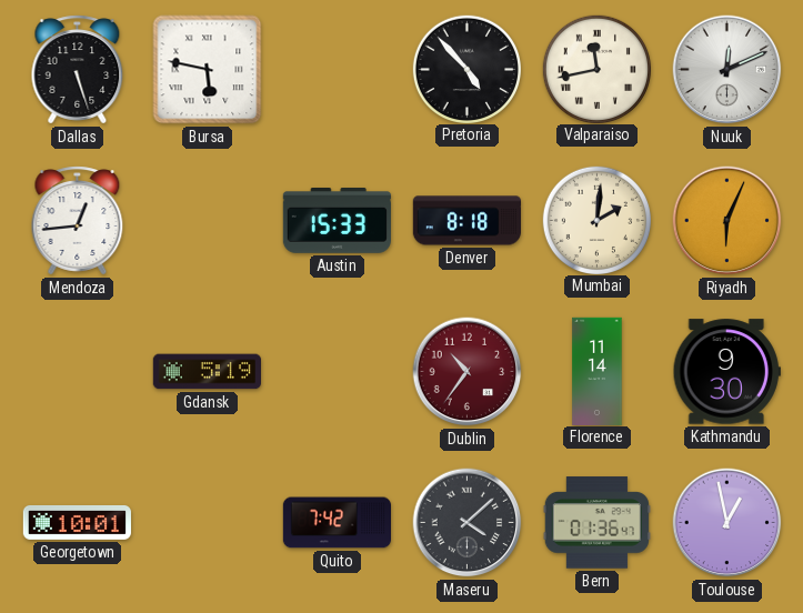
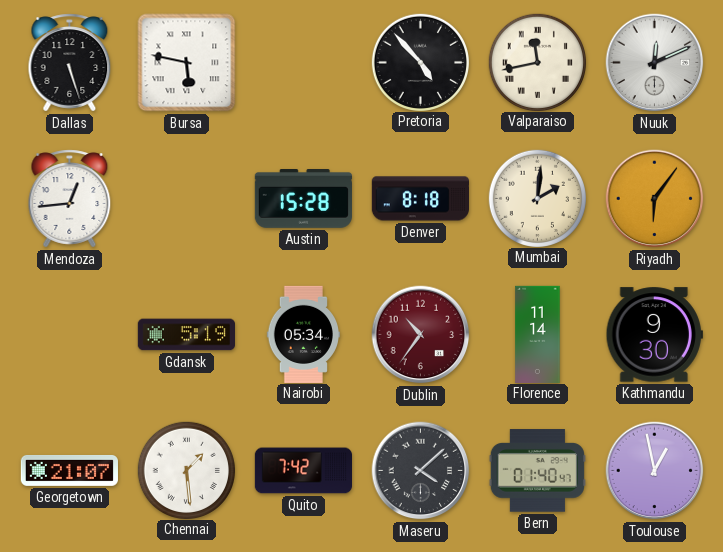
Austin: 15:33 -> 15:28
Riyadh: 6:04 -> 6:06
Nairobi: none -> 05:34
Georgetown: 10:01 -> 21:07
Chennai: none -> 1:29
Bern: 01:36 -> 01:40
